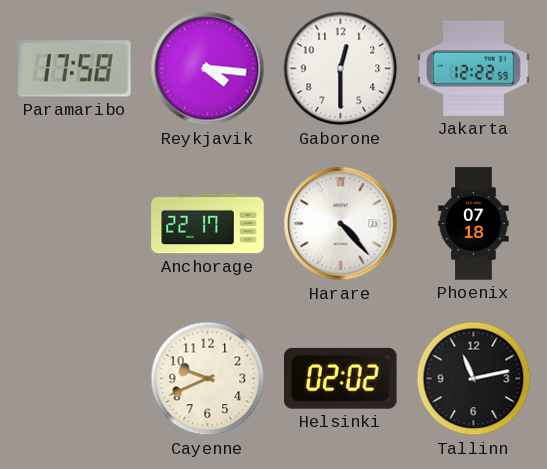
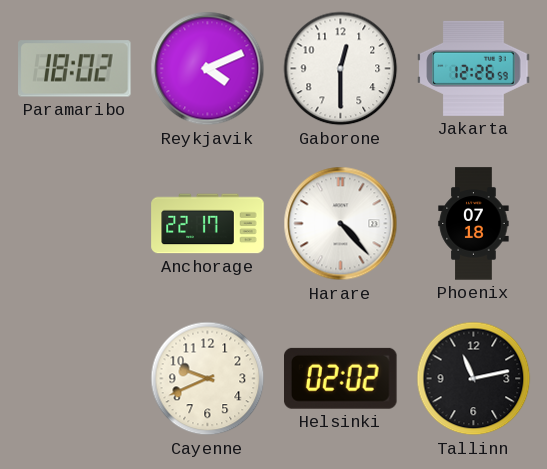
Paramaribo: 17:58 -> 18:02
Reykjavik: 4:16 -> 4:11
Jakarta: 12:22 -> 12:26
